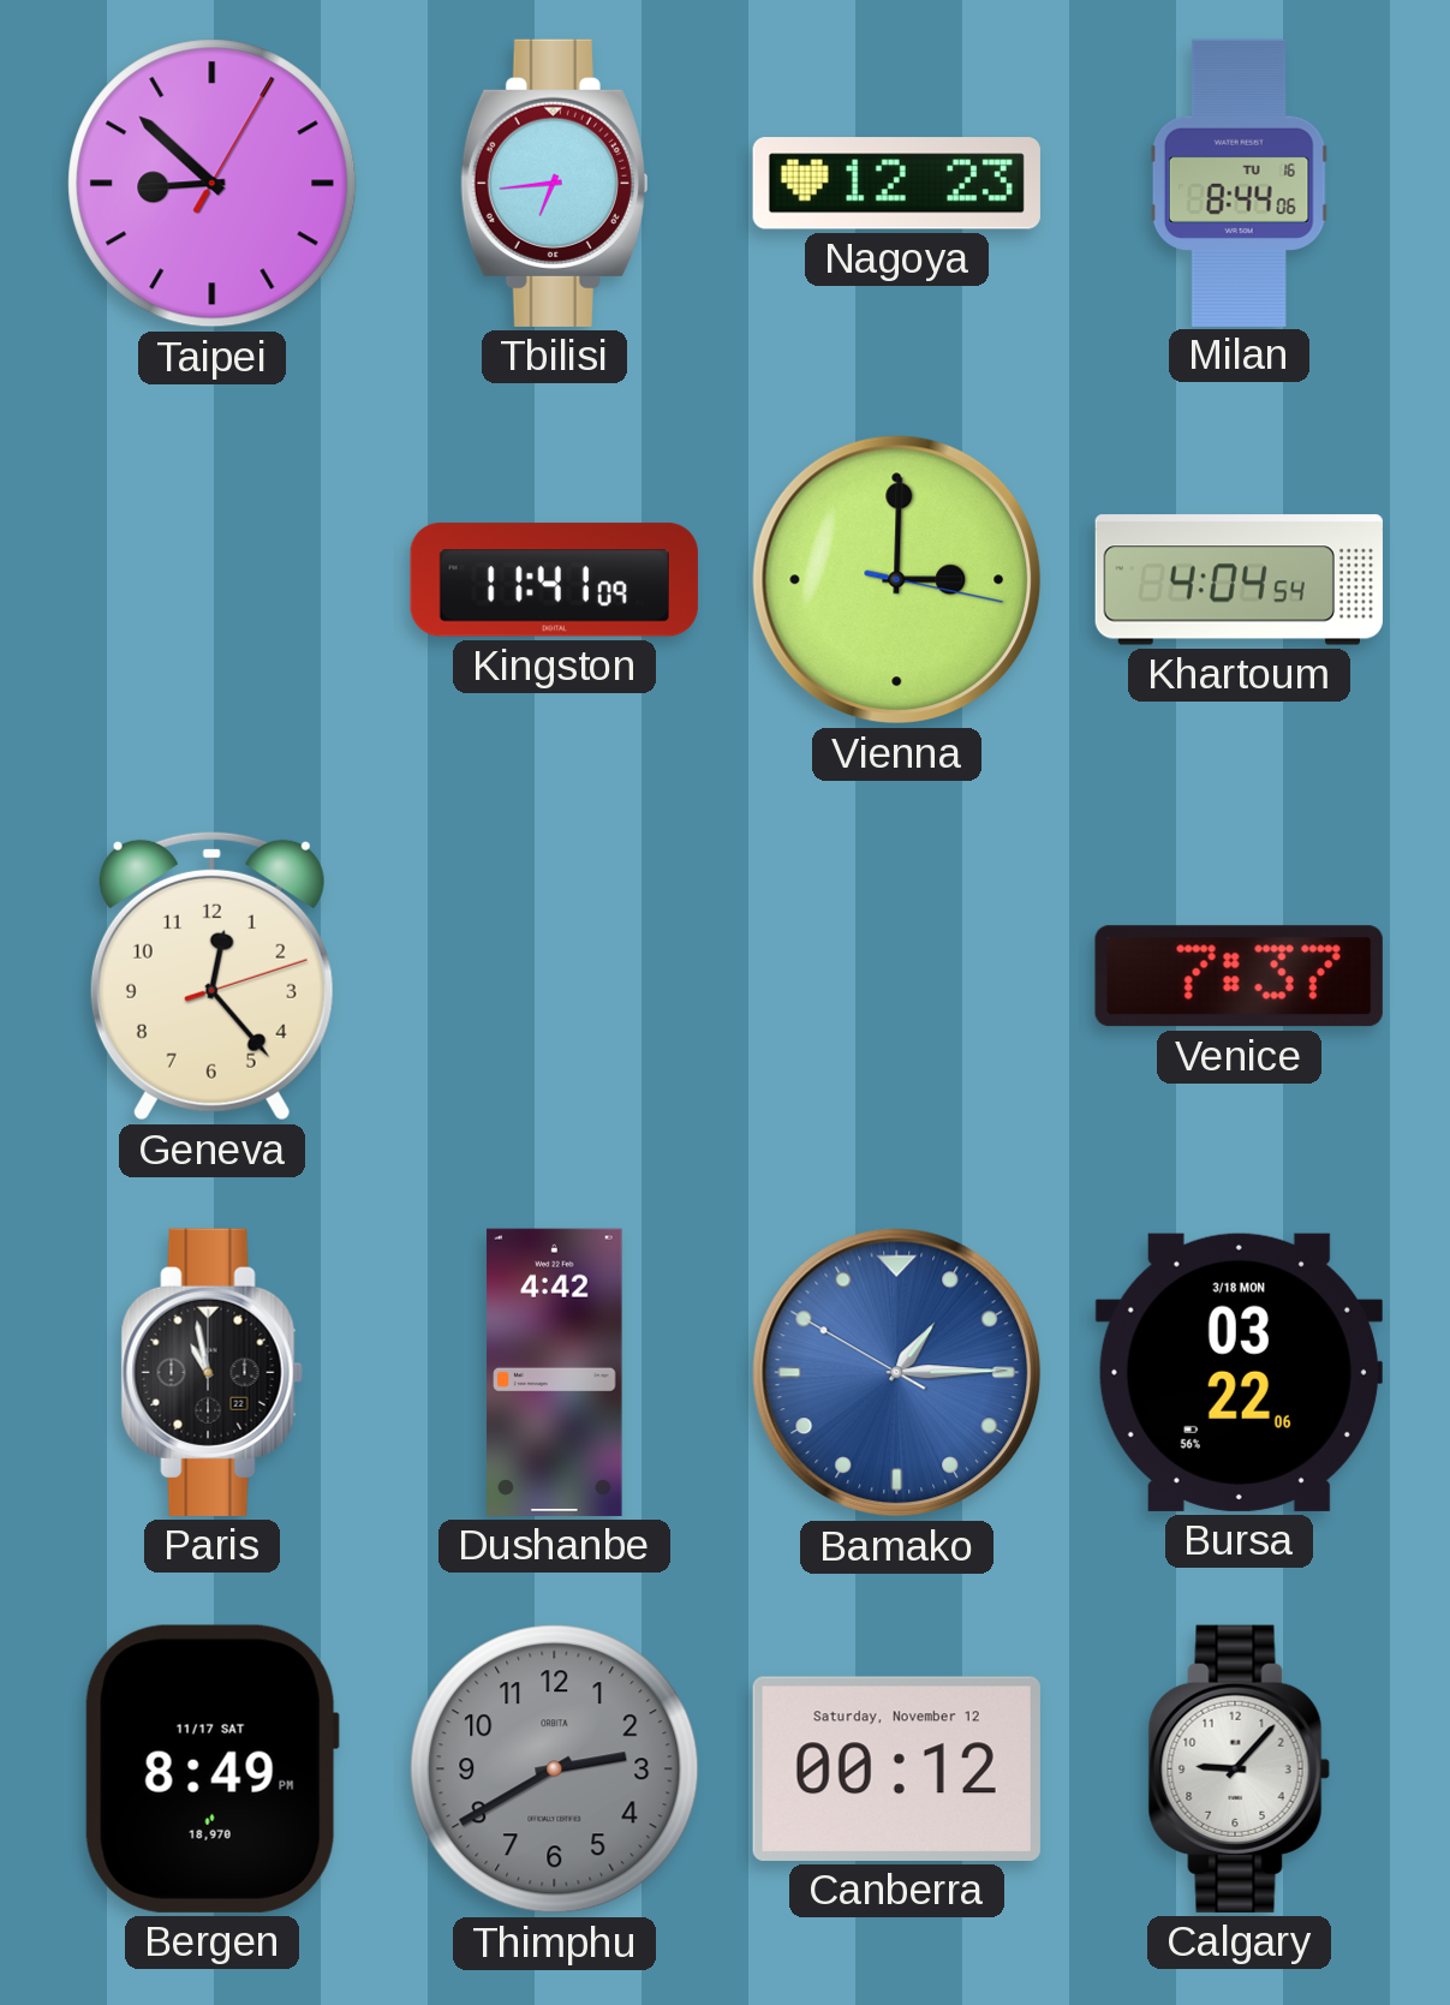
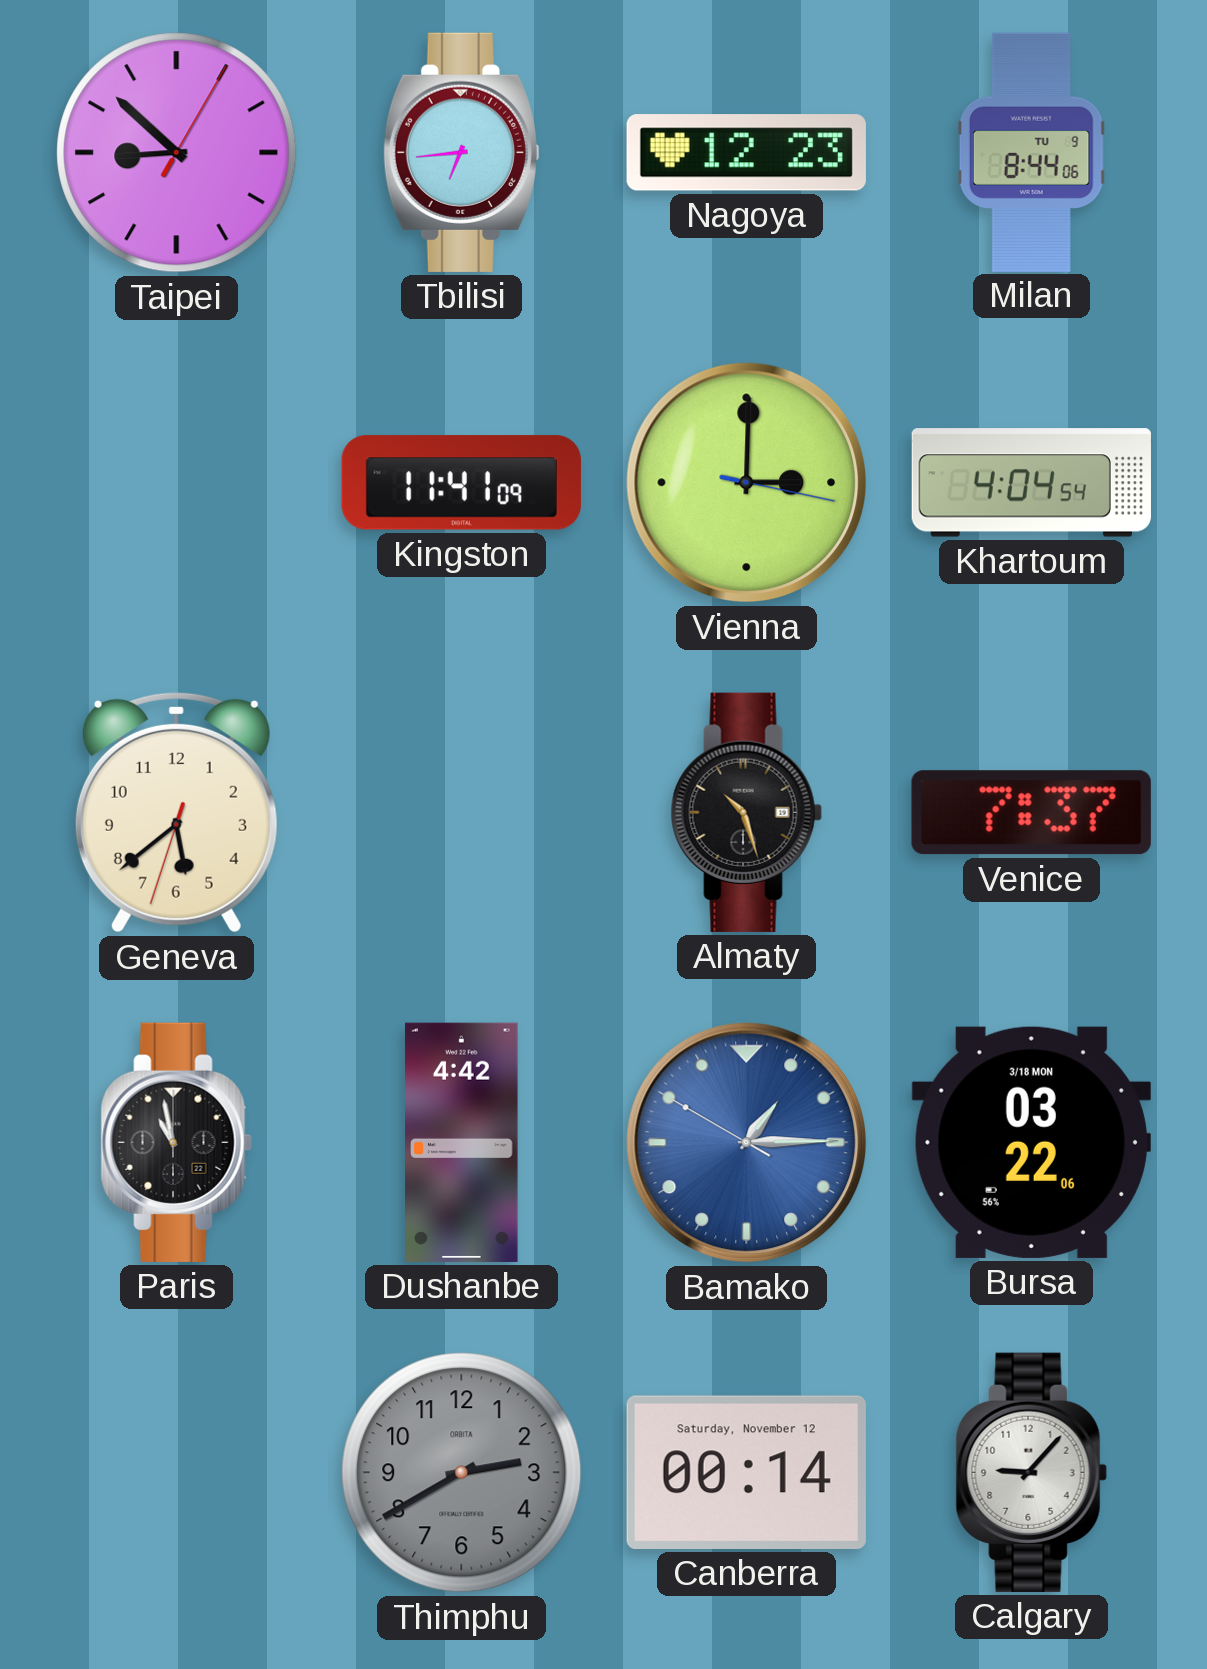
Milan date: TU 16 -> TU 9
Geneva: 12:23 -> 5:38
Almaty: none -> 10:27
Bergen: 8:49 -> none
Canberra: 00:12 -> 00:14
